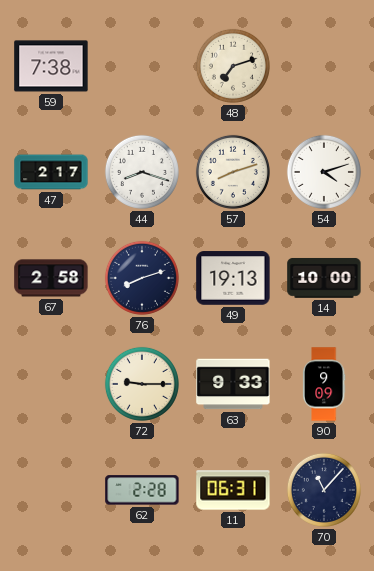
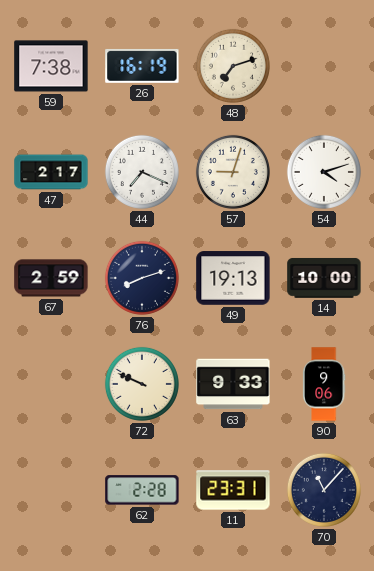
26: none -> 16:19
44: 8:18 -> 7:19
57: 8:12 -> 9:03
67: 2:58 -> 2:59
72: 9:15 -> 9:49
90: 9:09 -> 9:06
11: 06:31 -> 23:31
